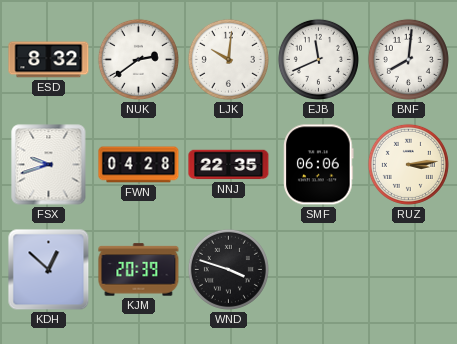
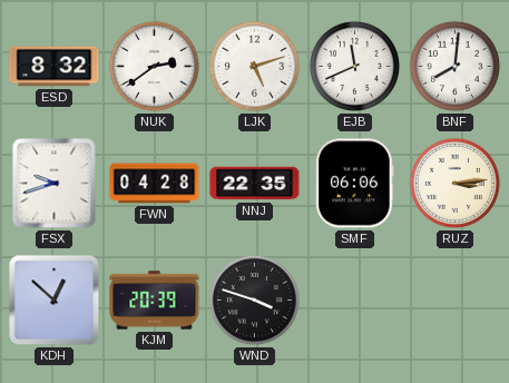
LJK: 10:01 -> 5:12
